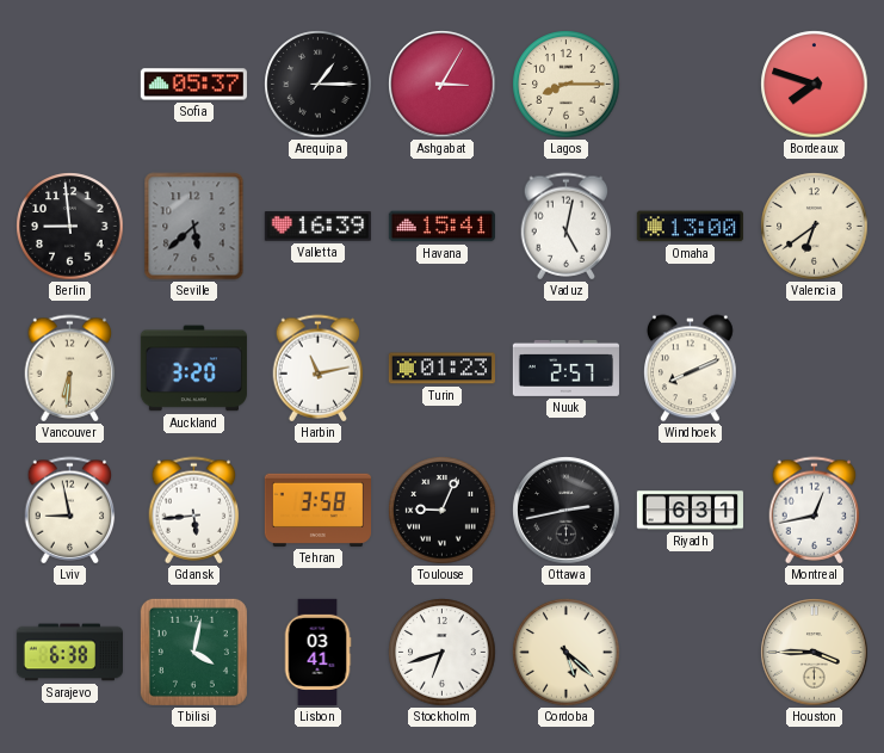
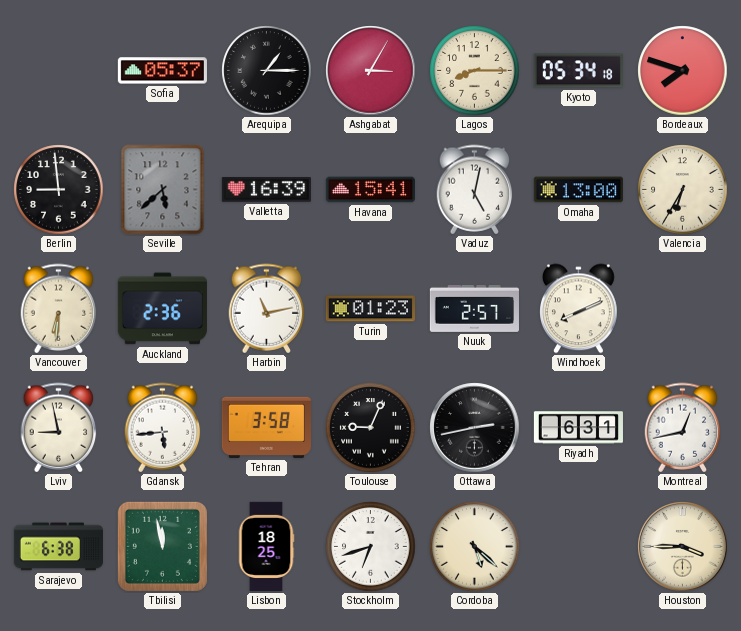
Kyoto: none -> 05:34
Valencia: 6:39 -> 6:35
Auckland: 3:20 -> 2:36
Tbilisi: 4:02 -> 11:58
Lisbon: 03:41 -> 18:25
